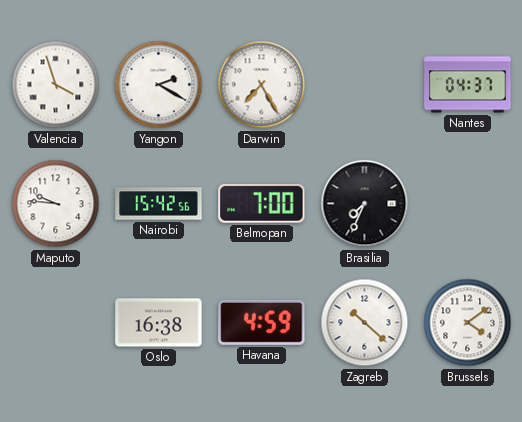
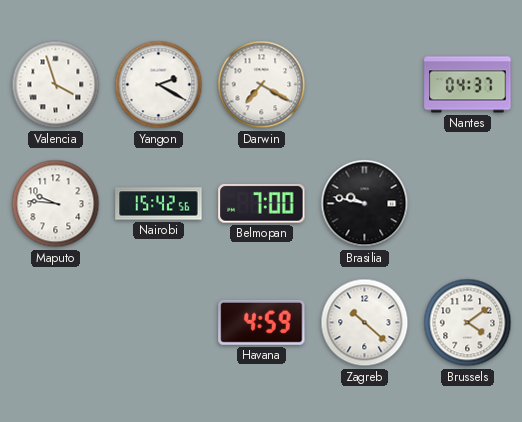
Darwin: 7:25 -> 7:20
Brasilia: 7:34 -> 9:47
Oslo: 16:38 -> none
